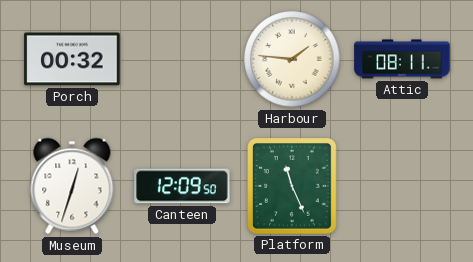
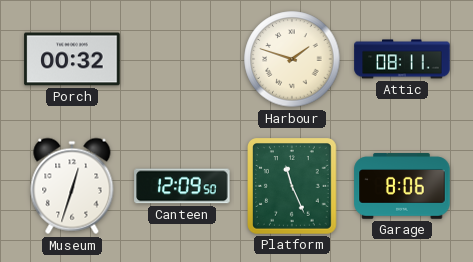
Harbour: 1:46 -> 1:48
Garage: none -> 8:06
